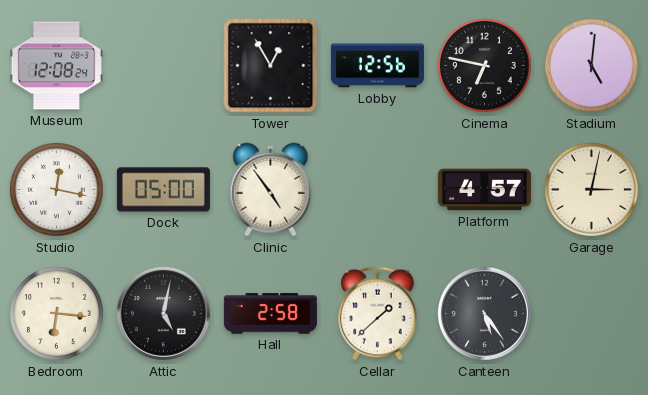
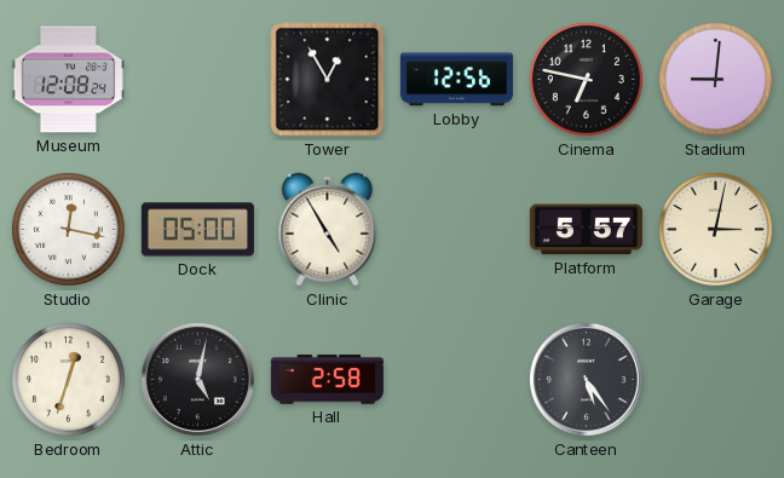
Stadium: 5:01 -> 9:01
Clinic: 4:54 -> 4:55
Platform: 4:57 -> 5:57
Bedroom: 6:16 -> 12:33
Cellar: 1:38 -> none
